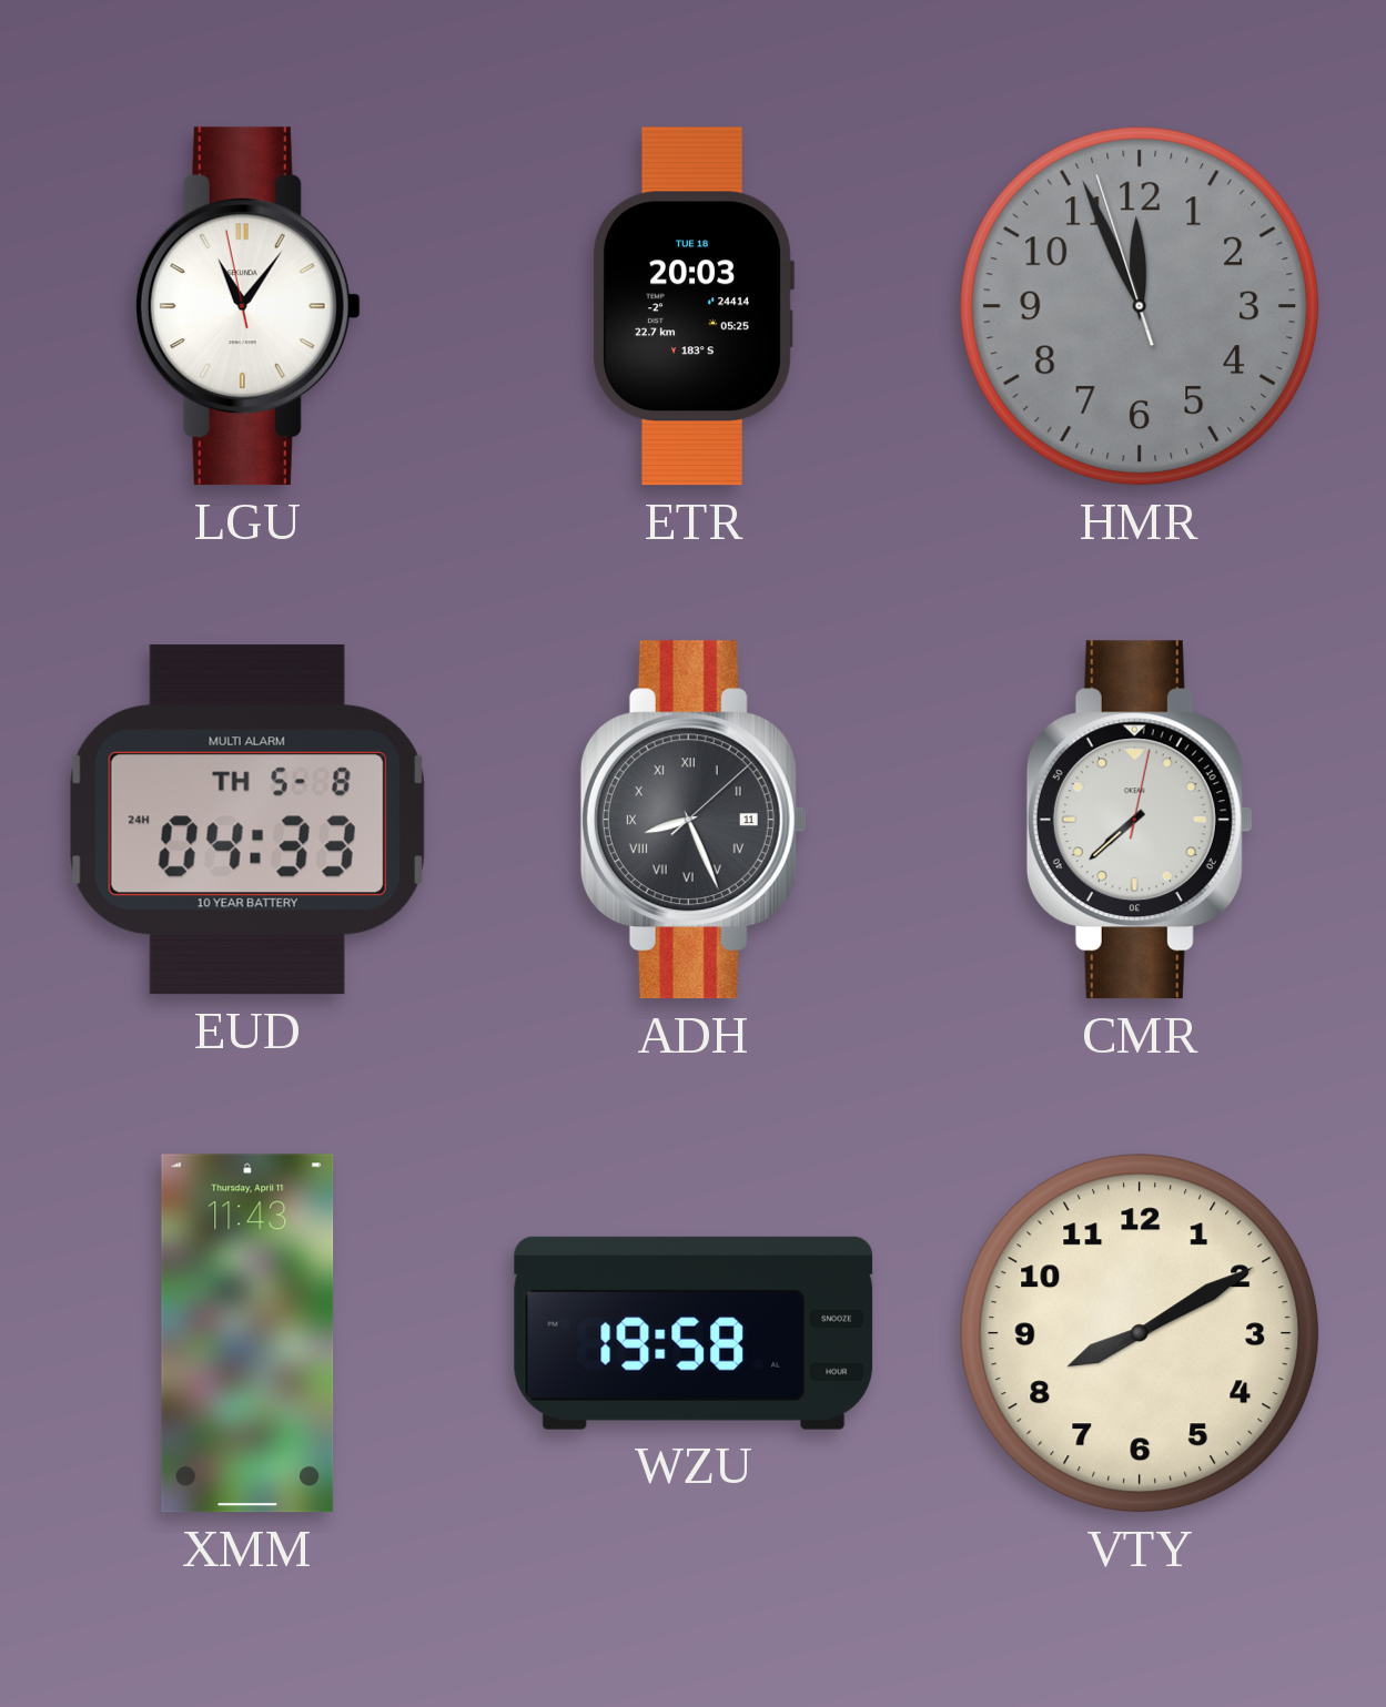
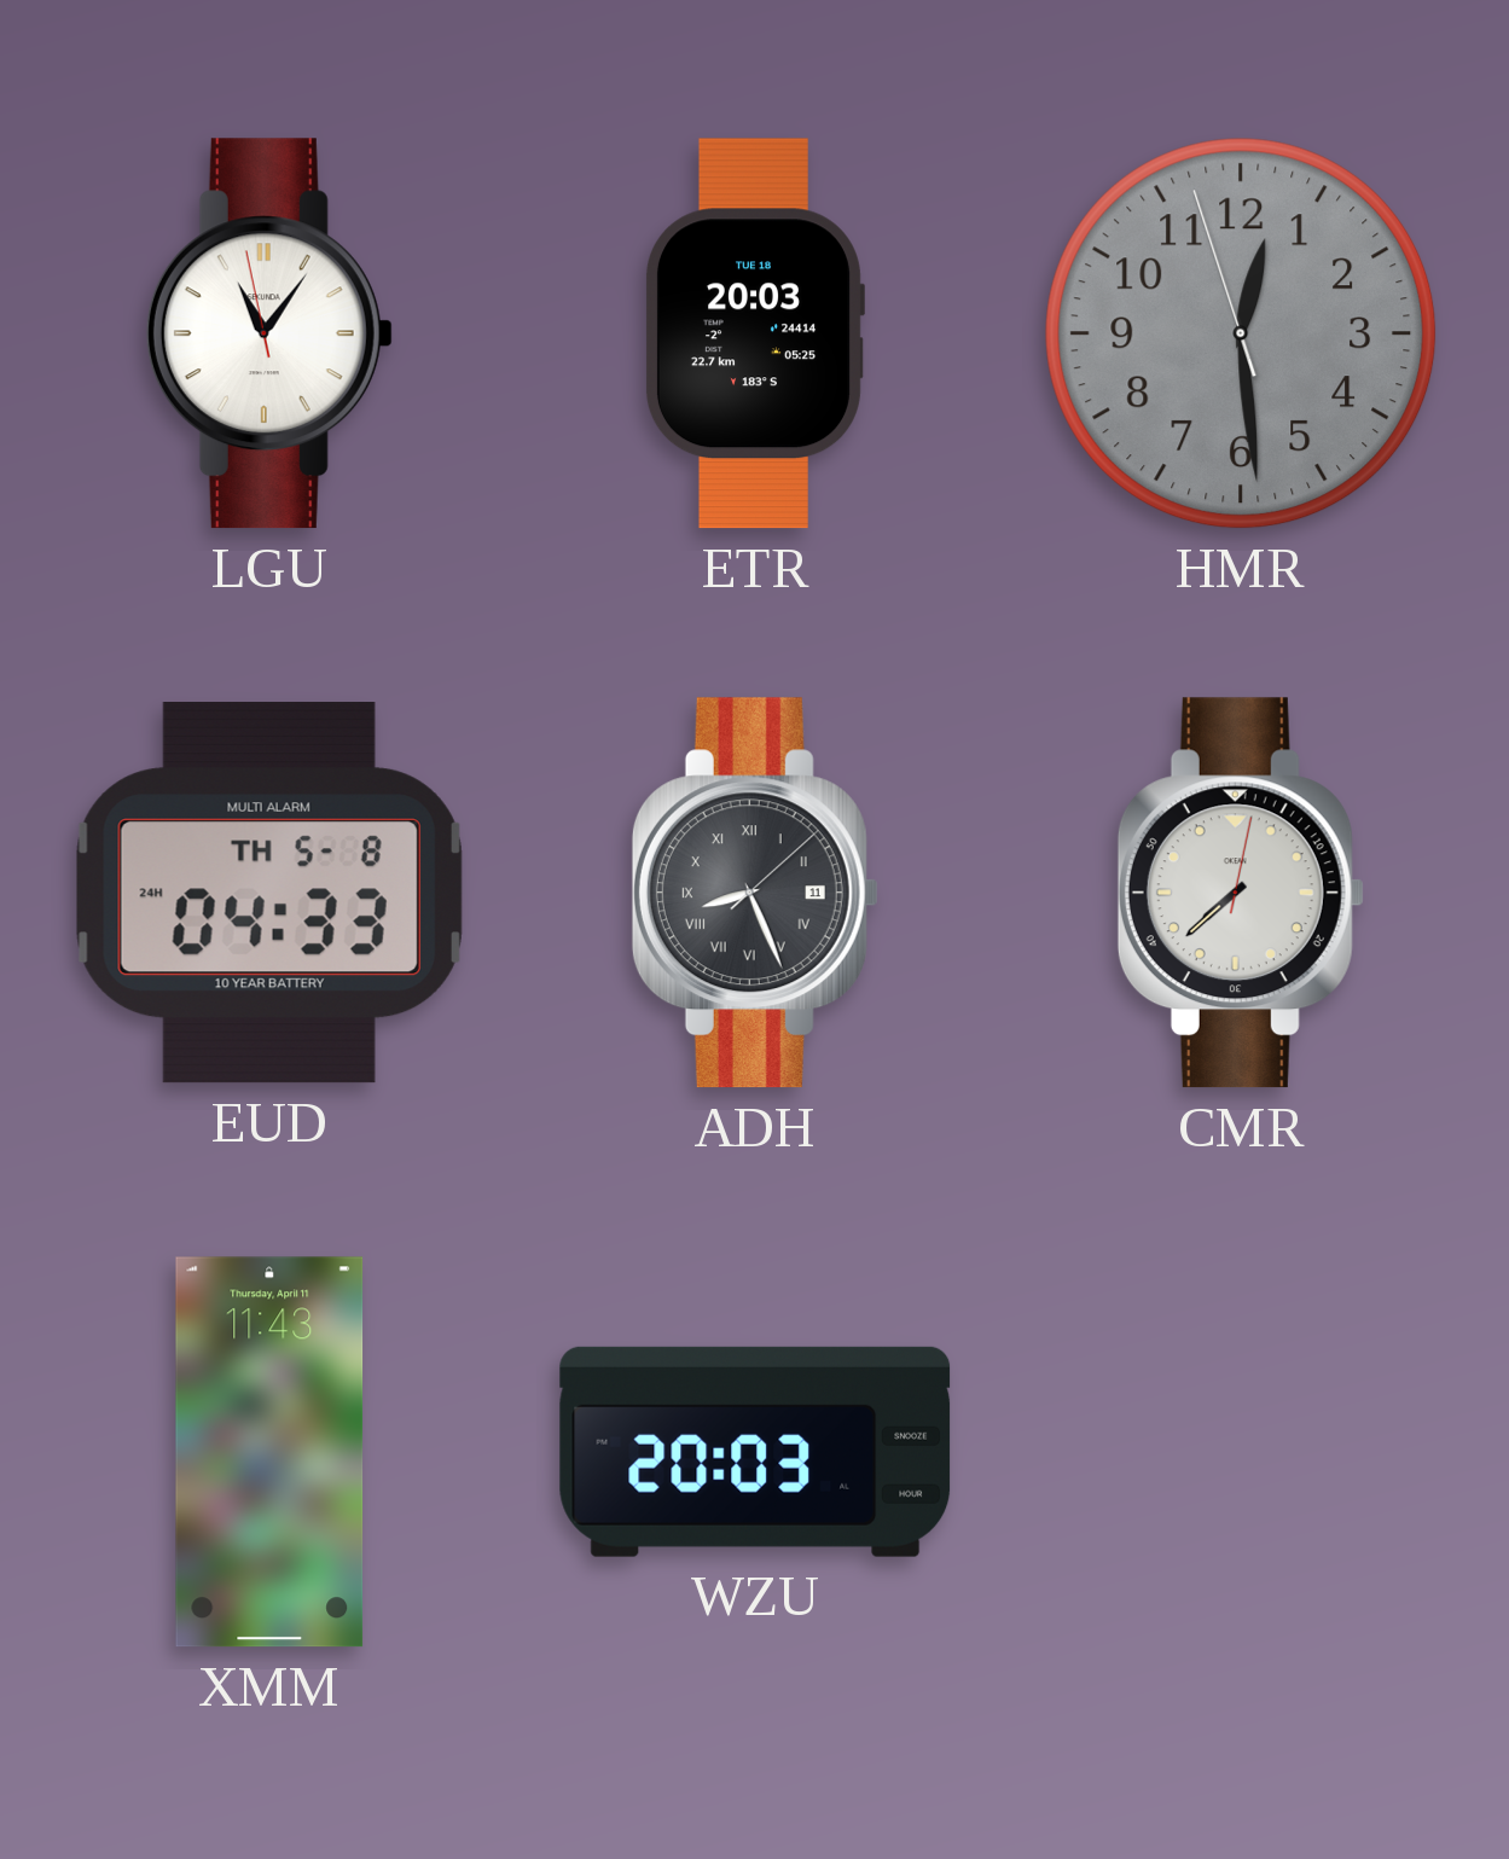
HMR: 11:55 -> 12:28
WZU: 19:58 -> 20:03
VTY: 8:10 -> none
